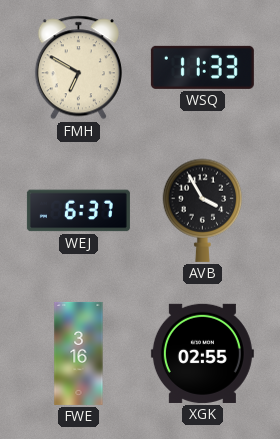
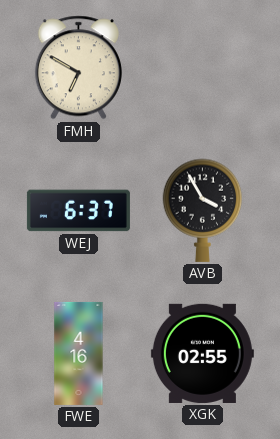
WSQ: 11:33 -> none
FWE: 3:16 -> 4:16
